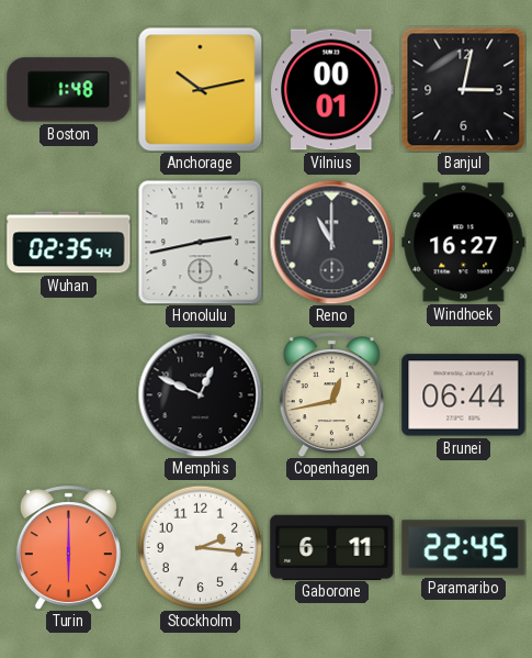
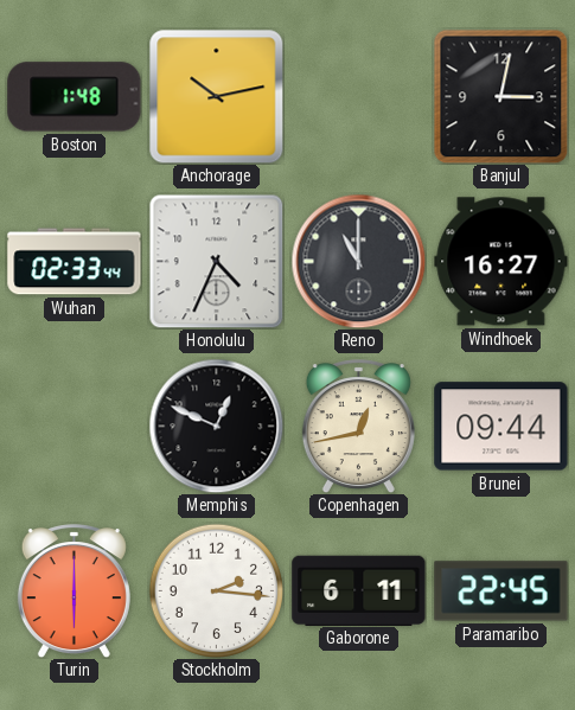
Vilnius: 00:01 -> none
Wuhan: 02:35 -> 02:33
Honolulu: 2:43 -> 4:34
Brunei: 06:44 -> 09:44
